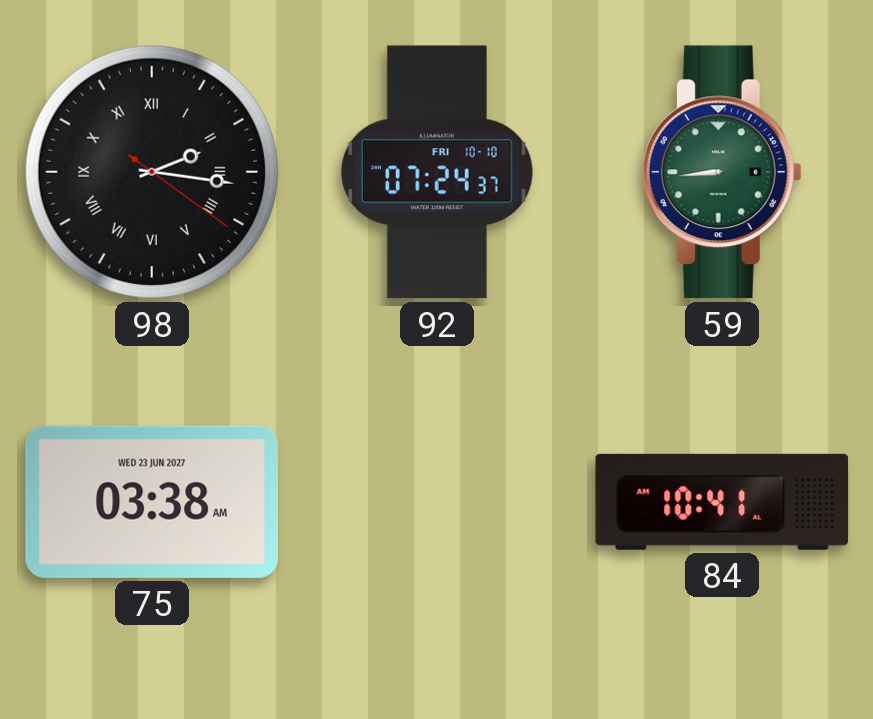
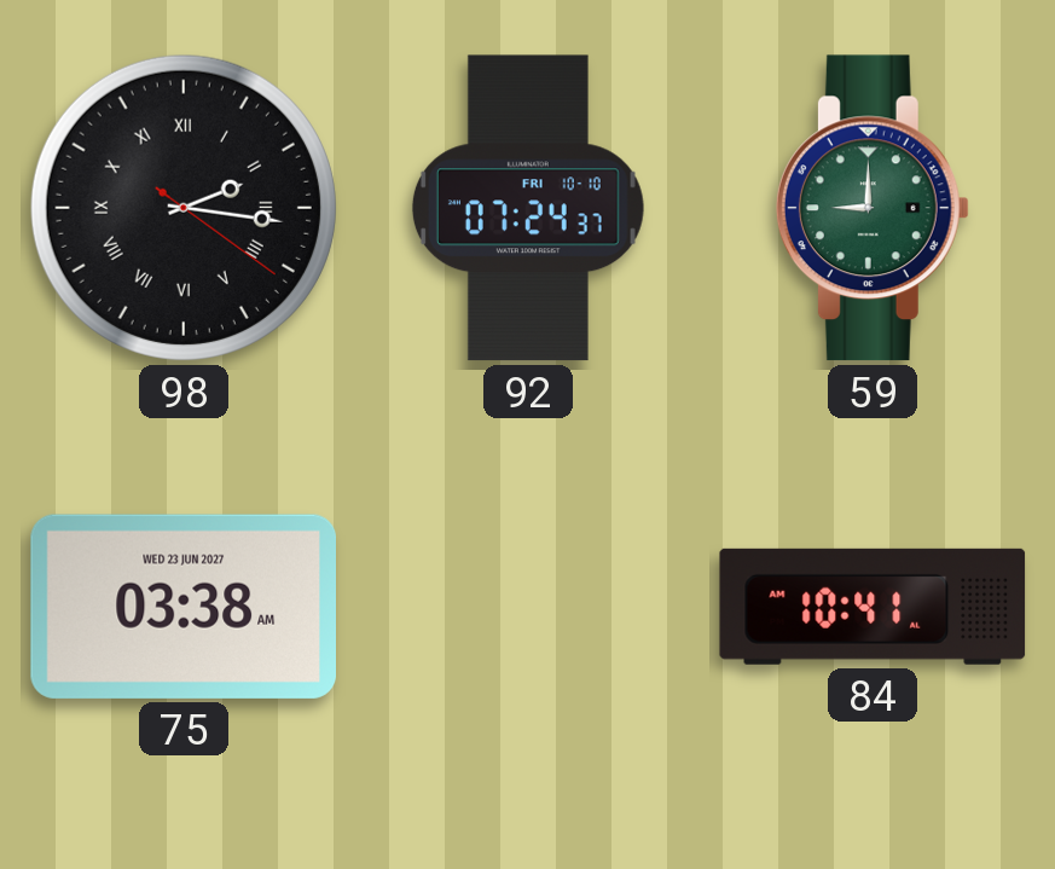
59: 8:44 -> 9:00
